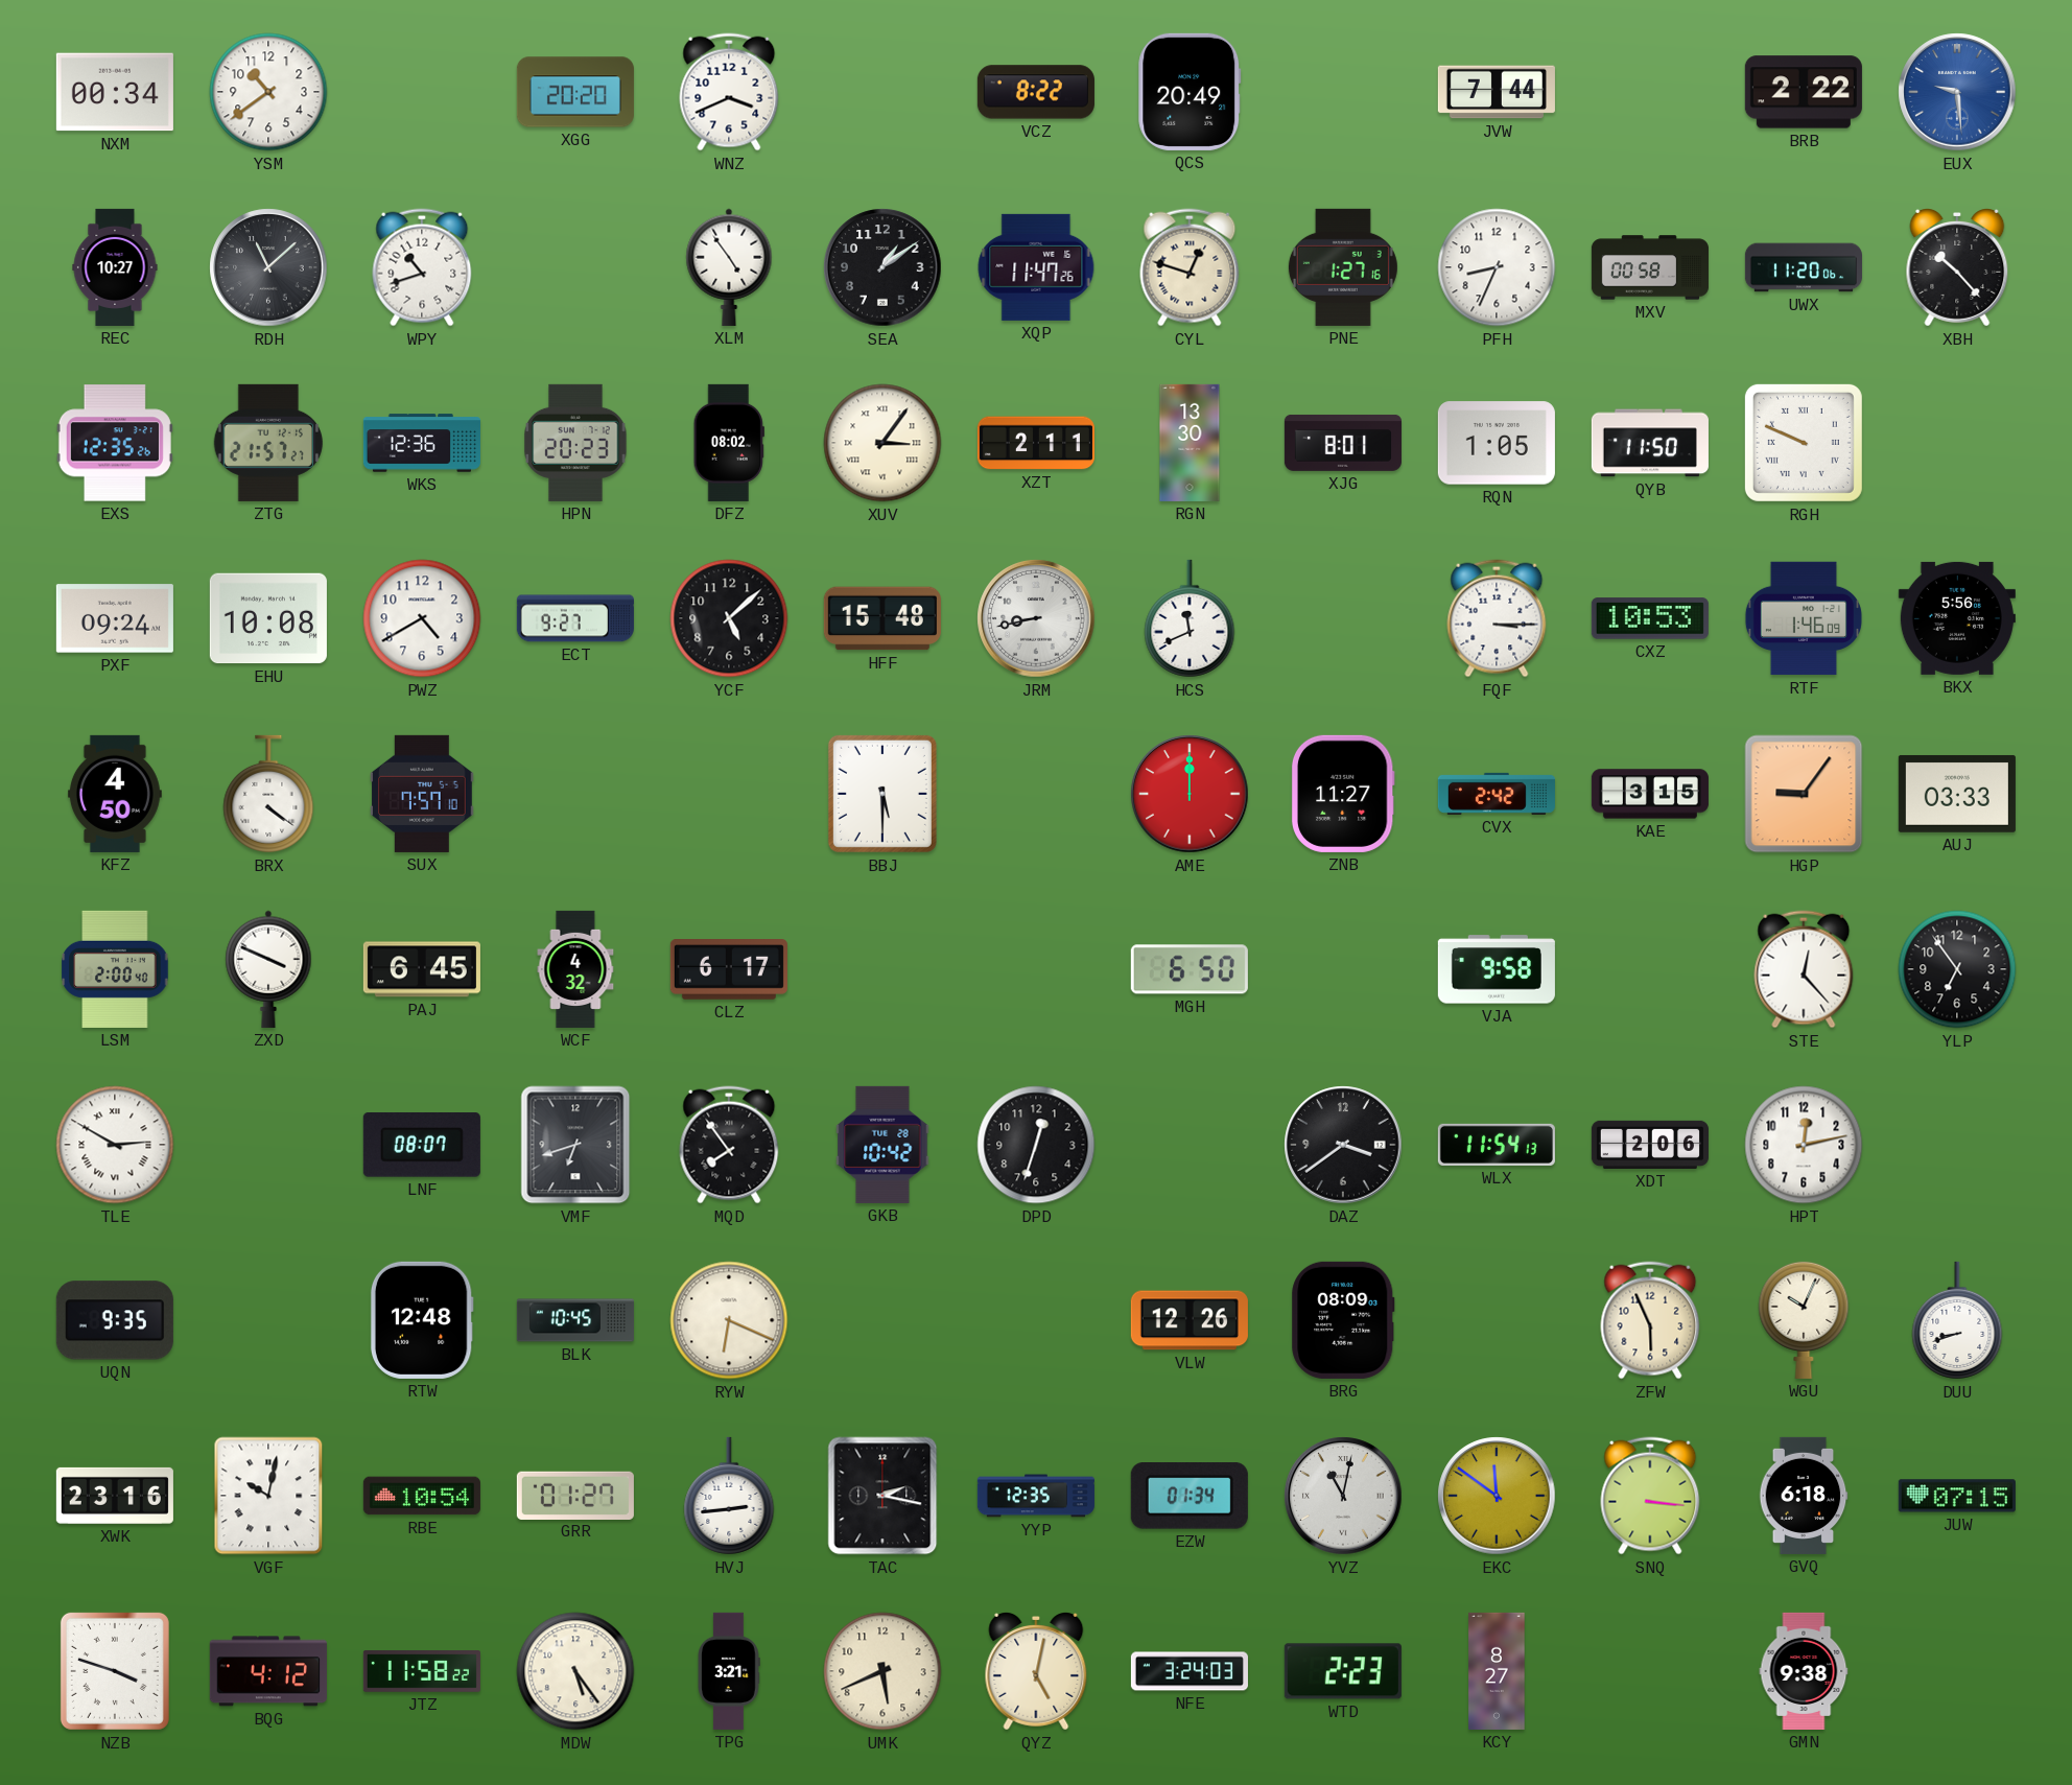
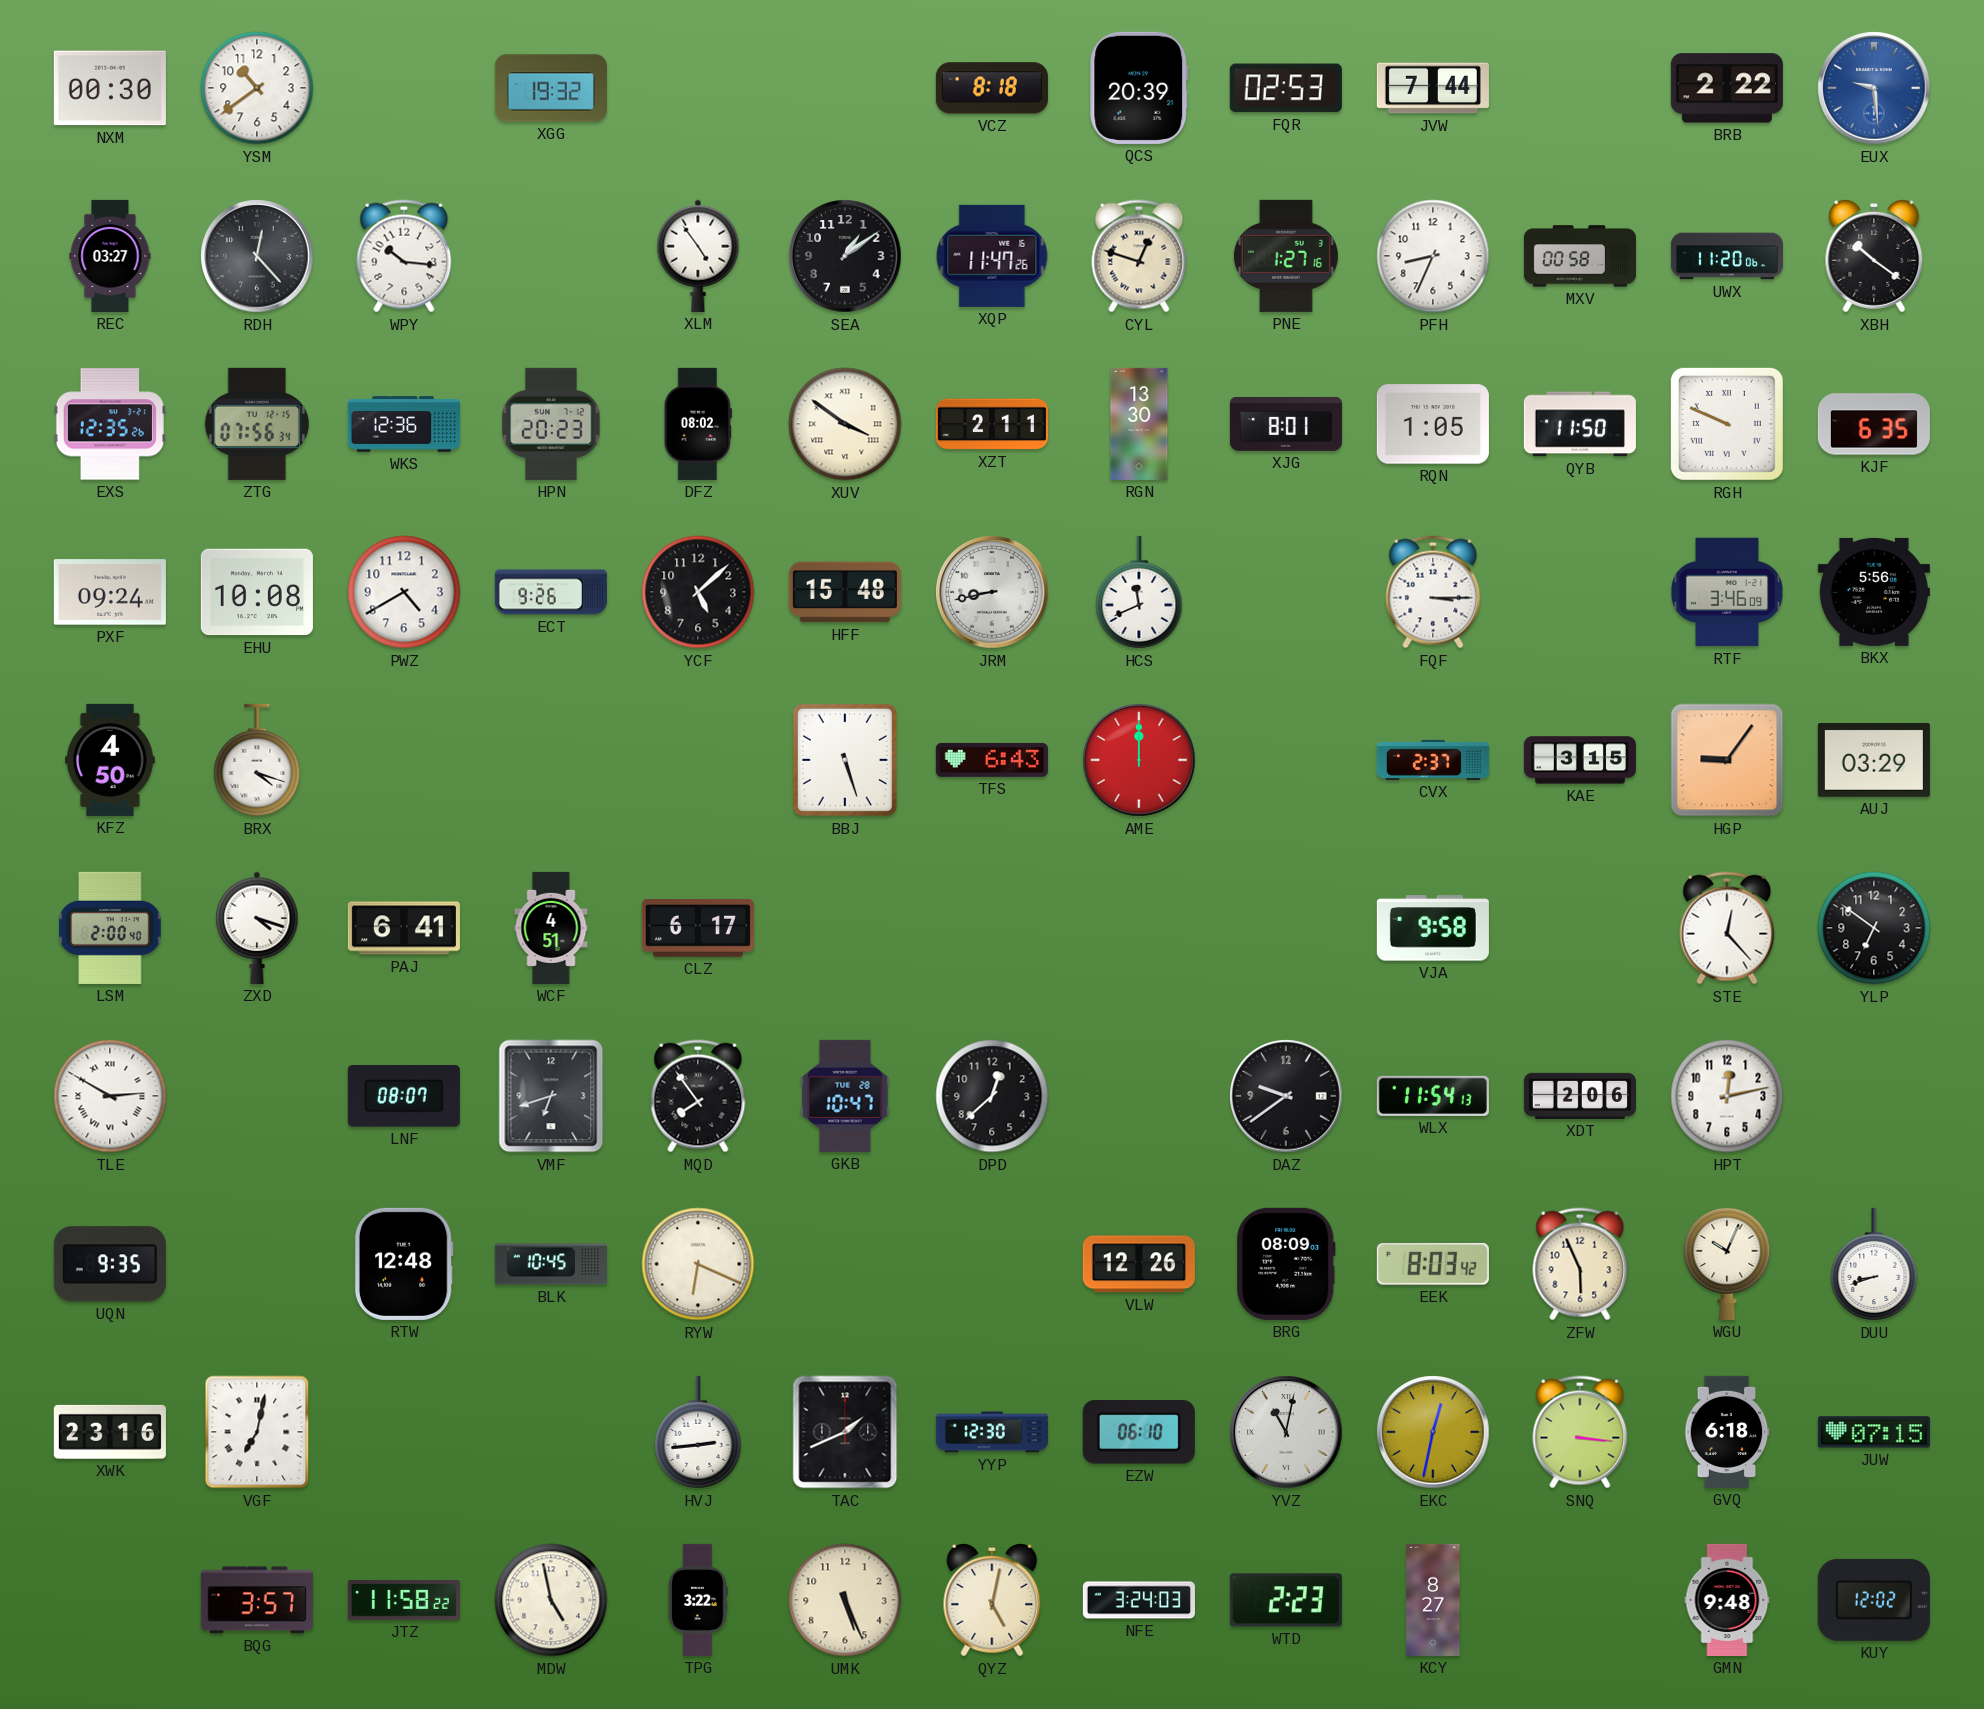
NXM: 00:34 -> 00:30
XGG: 20:20 -> 19:32
WNZ: 3:41 -> none
VCZ: 8:22 -> 8:18
QCS: 20:49 -> 20:39
FQR: none -> 02:53
REC: 10:27 -> 03:27
RDH: 11:08 -> 12:23
WPY: 10:42 -> 10:16
XBH: 10:23 -> 10:21
ZTG: 21:57 -> 07:56
XUV: 3:06 -> 3:51
KJF: none -> 6:35
ECT: 9:27 -> 9:26
CXZ: 10:53 -> none
RTF: 1:46 -> 3:46
BRX: 4:21 -> 4:18
SUX: 7:57 -> none
BBJ: 5:30 -> 5:27
TFS: none -> 6:43
ZNB: 11:27 -> none
CVX: 2:42 -> 2:37
AUJ: 03:33 -> 03:29
ZXD: 3:49 -> 4:18
PAJ: 6:45 -> 6:41
WCF: 4:32 -> 4:51
MGH: 6:50 -> none
YLP: 6:54 -> 6:51
GKB: 10:42 -> 10:47
DPD: 12:33 -> 12:38
DAZ: 3:39 -> 9:39
EEK: none -> 8:03
VGF: 10:02 -> 7:02
RBE: 10:54 -> none
GRR: 01:27 -> none
TAC: 2:17 -> 1:41
YYP: 12:35 -> 12:30
EZW: 01:34 -> 06:10
EKC: 11:51 -> 12:32
NZB: 3:48 -> none
BQG: 4:12 -> 3:57
MDW: 5:24 -> 4:58
TPG: 3:21 -> 3:22
UMK: 5:41 -> 5:26
GMN: 9:38 -> 9:48
KUY: none -> 12:02
